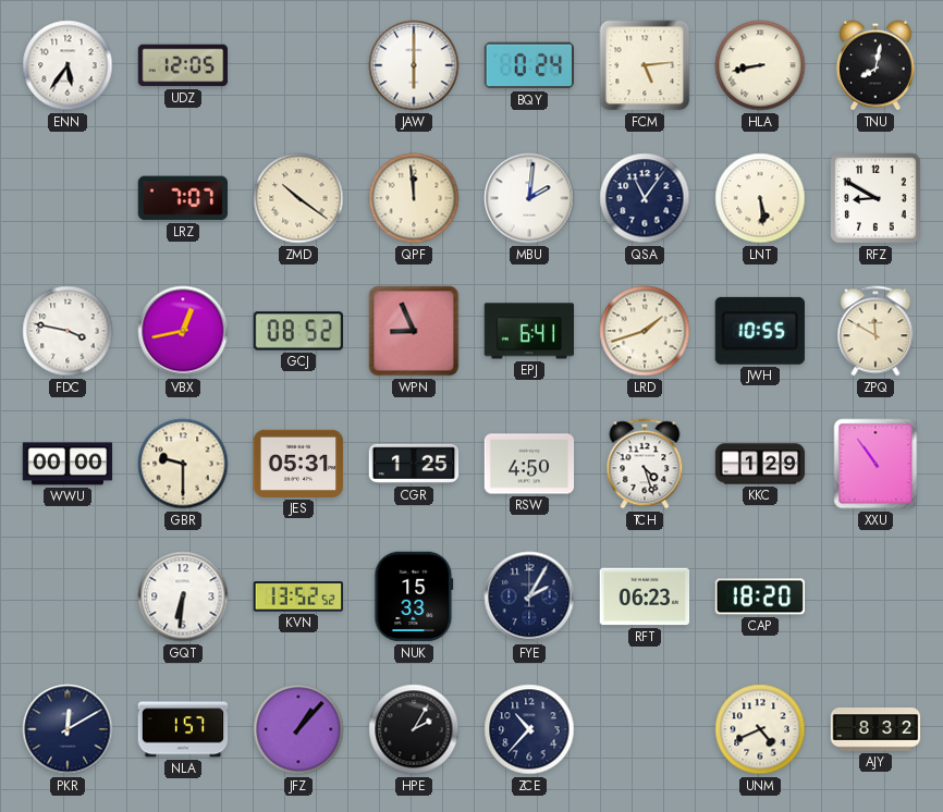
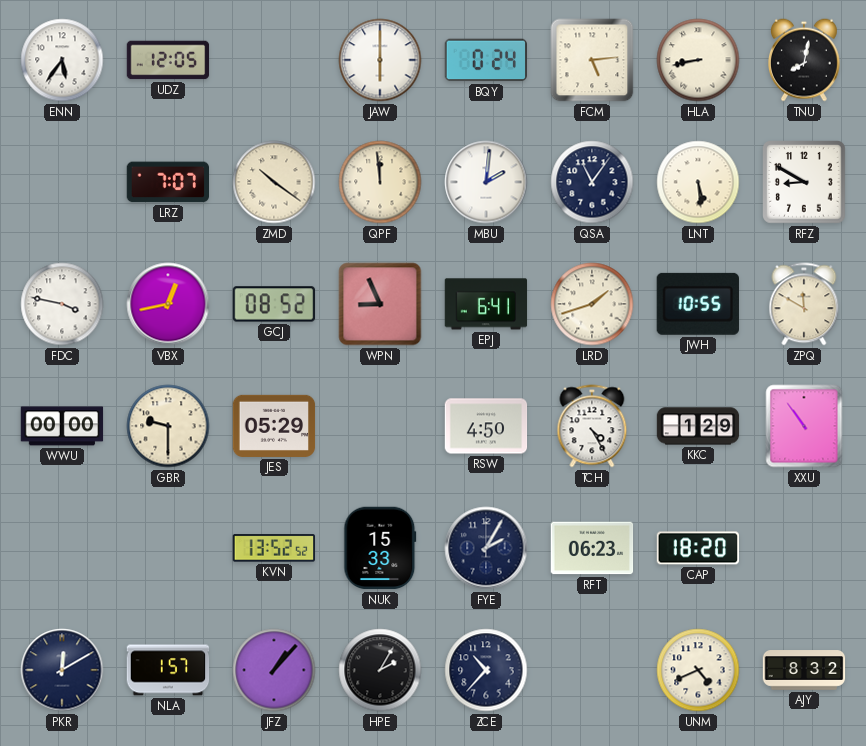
JES: 05:31 -> 05:29
CGR: 1:25 -> none
TCH: 4:27 -> 4:25
GQT: 6:31 -> none
